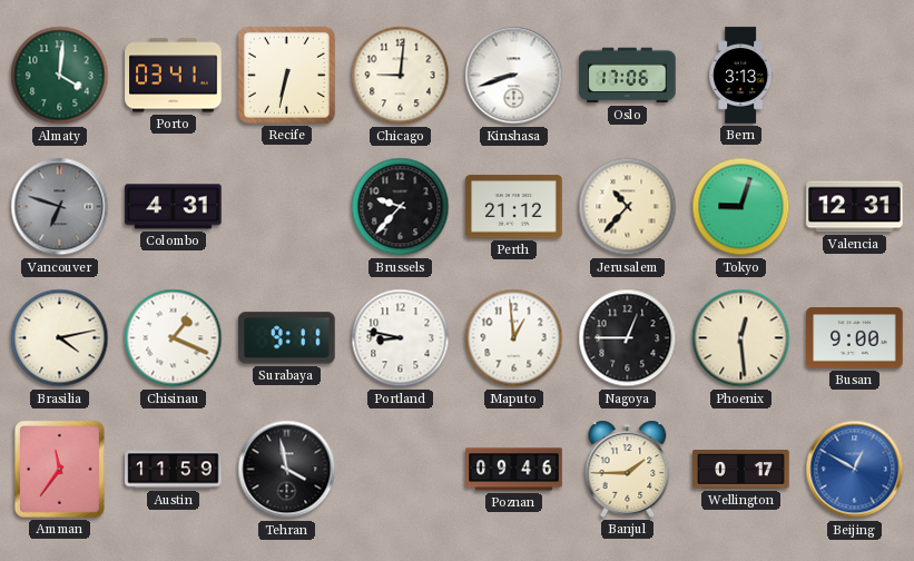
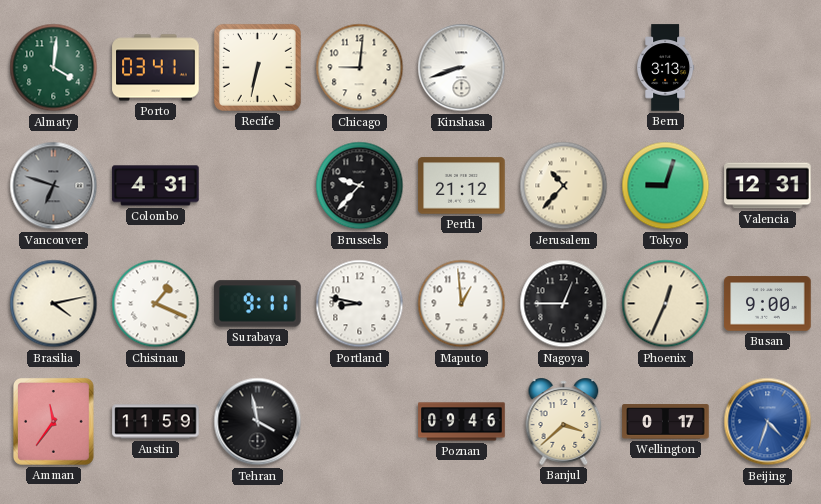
Oslo: 17:06 -> none
Phoenix: 12:29 -> 12:34
Banjul: 1:45 -> 3:38
Beijing: 12:50 -> 4:33
